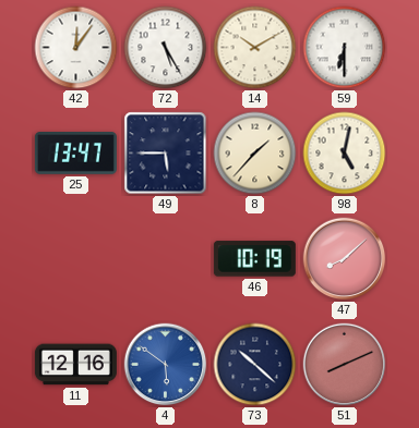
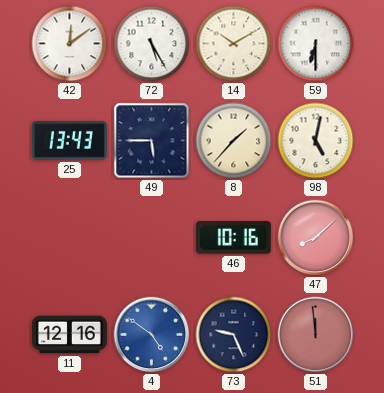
42: 12:06 -> 12:09
25: 13:47 -> 13:43
46: 10:19 -> 10:16
4: 5:51 -> 4:51
73: 10:22 -> 9:26
51: 8:11 -> 11:59
